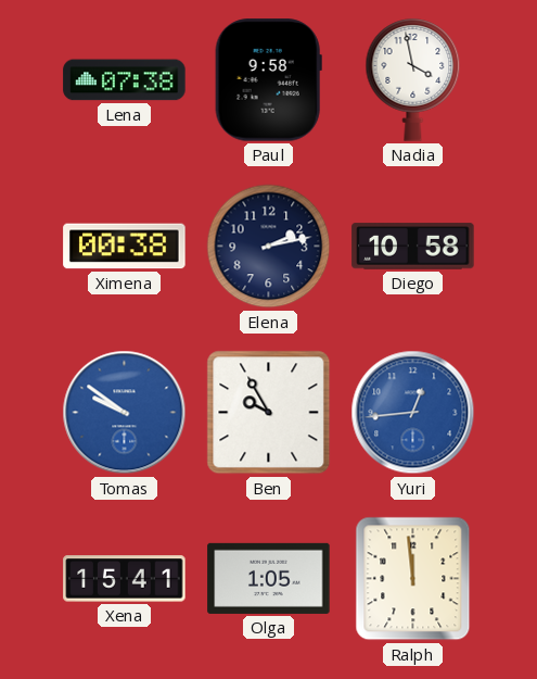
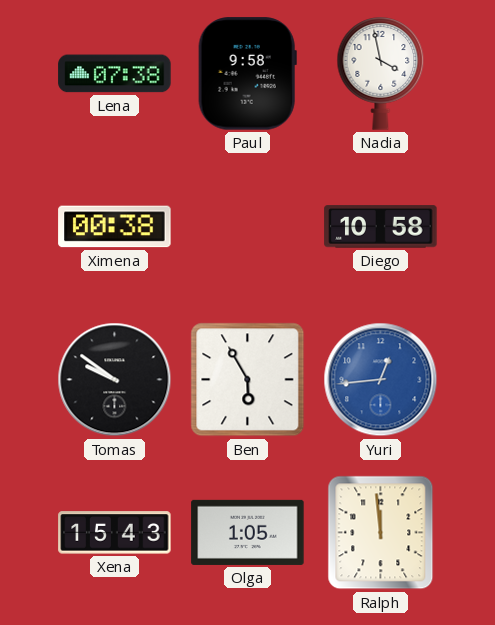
Elena: 2:13 -> none
Tomas dial: blue -> black
Ben: 9:55 -> 5:55
Xena: 15:41 -> 15:43
